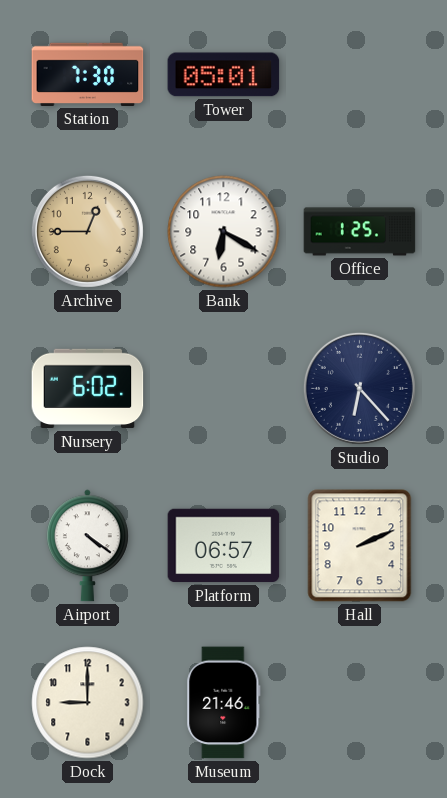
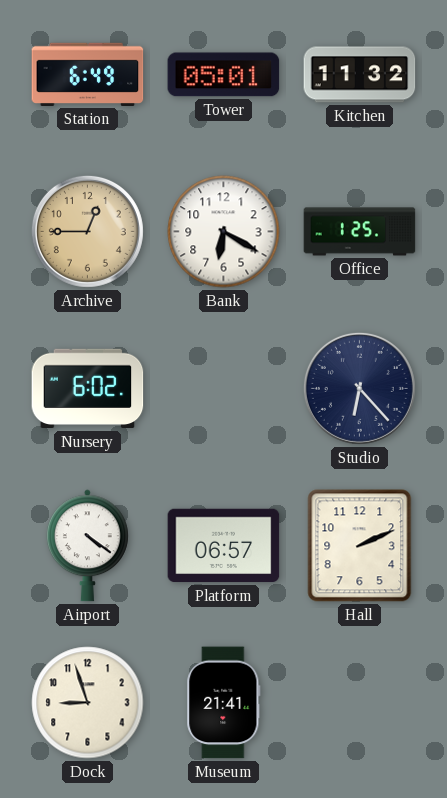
Station: 7:30 -> 6:49
Kitchen: none -> 11:32
Dock: 9:00 -> 8:57
Museum: 21:46 -> 21:41
